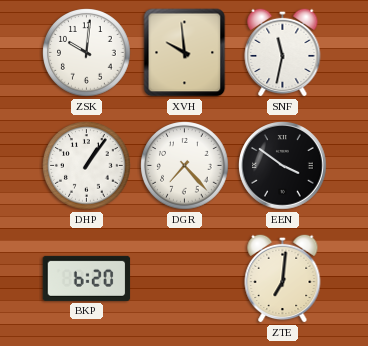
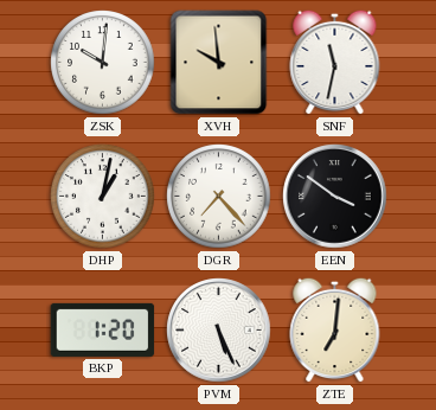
DHP: 1:06 -> 1:02
BKP: 6:20 -> 1:20
PVM: none -> 5:26
